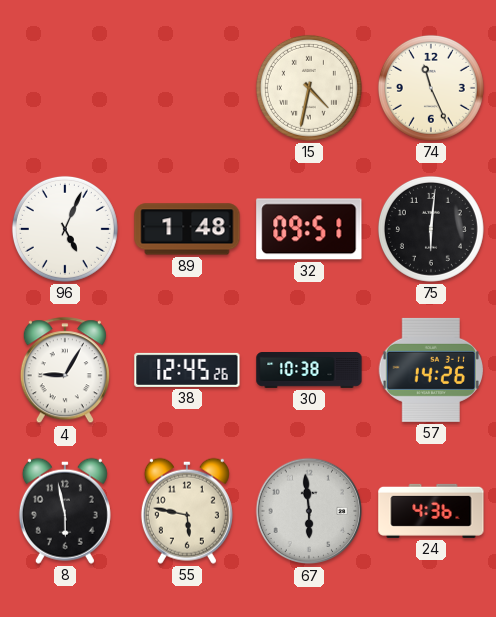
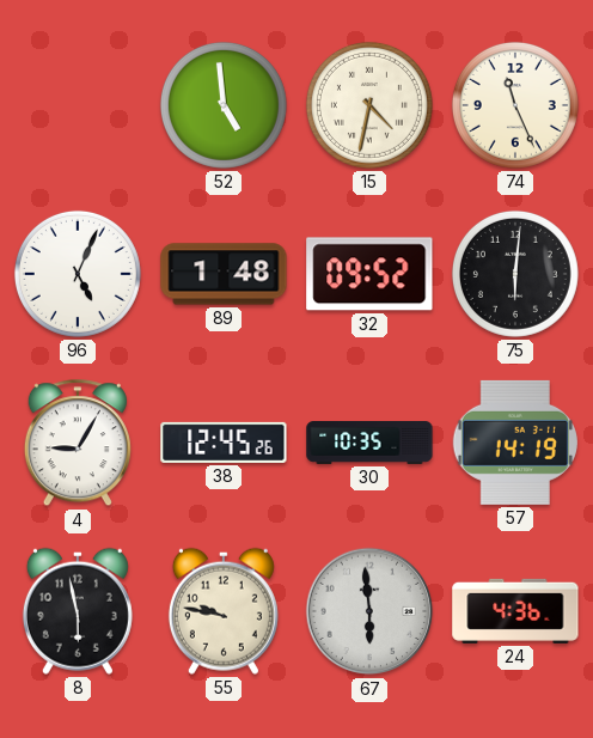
52: none -> 4:59
32: 09:51 -> 09:52
30: 10:38 -> 10:35
57: 14:26 -> 14:19
55: 5:47 -> 9:47
